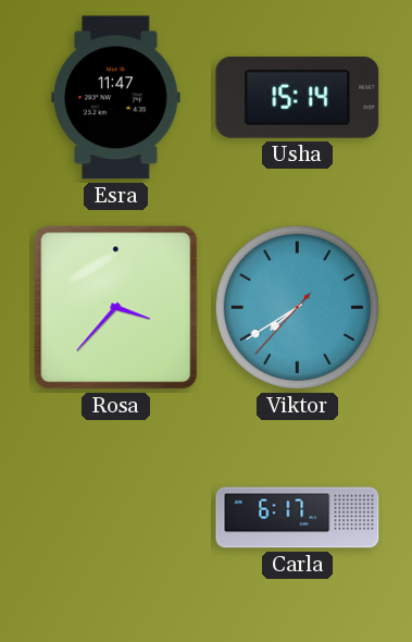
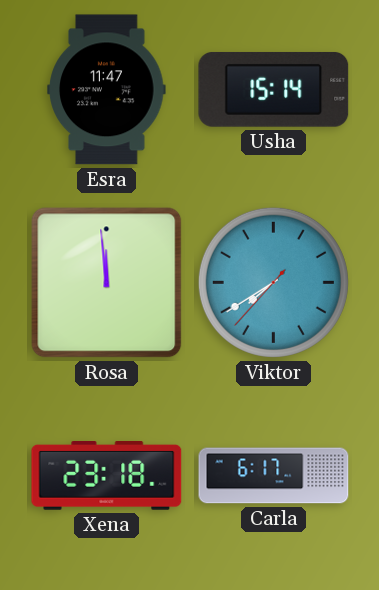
Rosa: 3:37 -> 11:59
Xena: none -> 23:18
